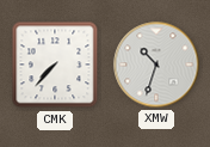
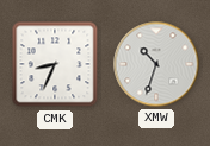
CMK: 7:37 -> 8:34
